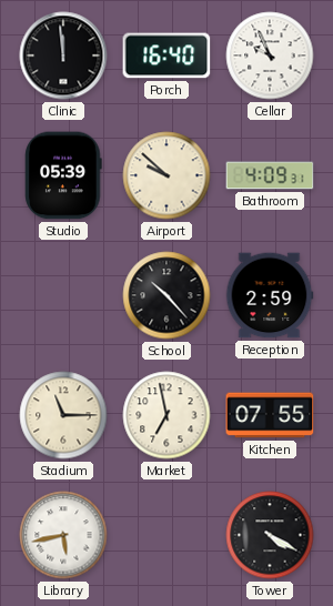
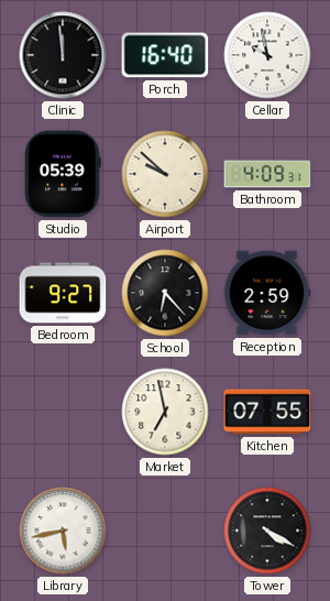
Cellar: 9:56 -> 9:58
Bedroom: none -> 9:27
School: 10:23 -> 6:23
Stadium: 11:15 -> none
